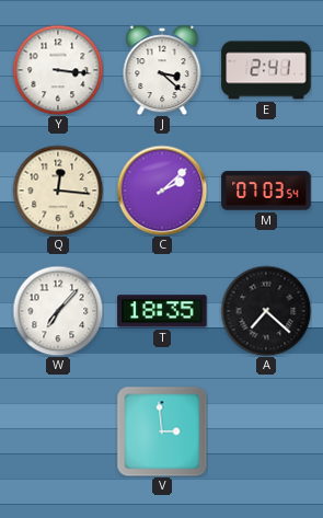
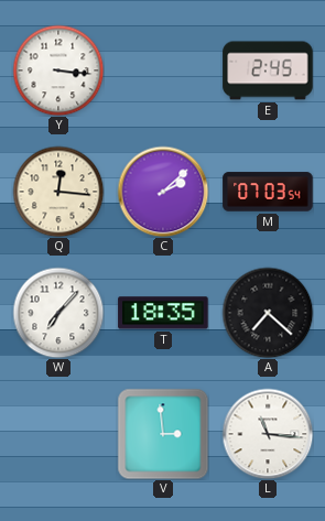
J: 3:22 -> none
E: 2:41 -> 2:45
L: none -> 11:16
